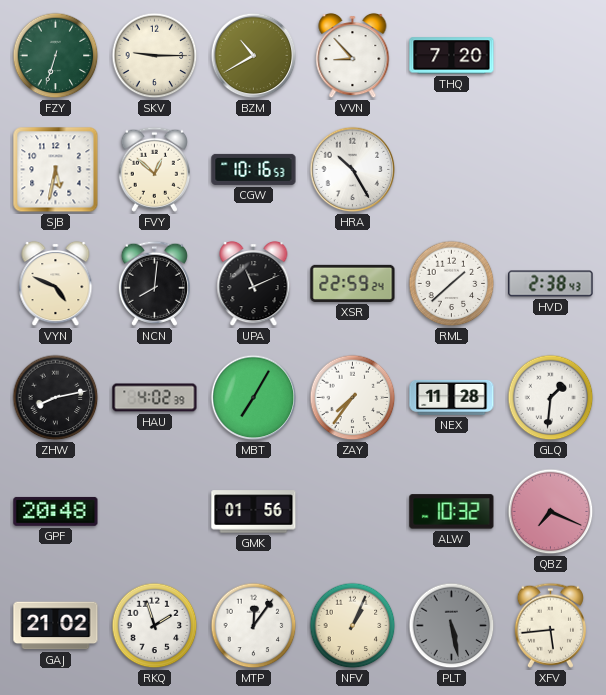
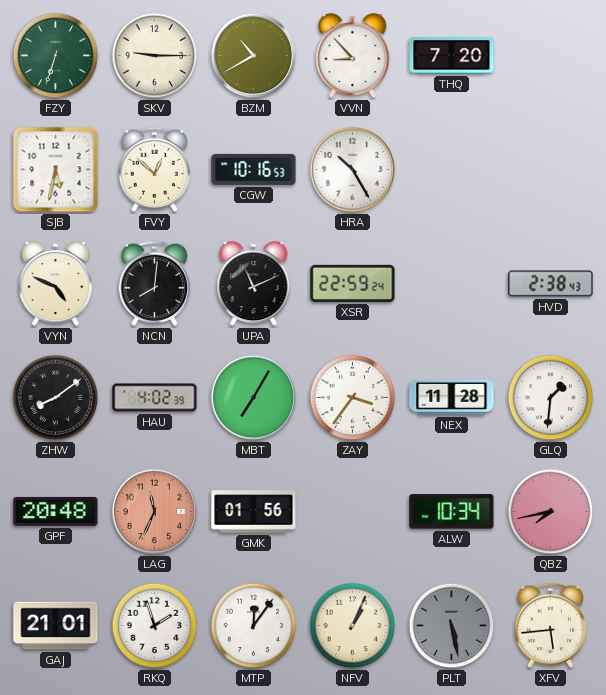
RML: 1:38 -> none
ZHW: 8:13 -> 8:09
ZAY: 7:36 -> 3:36
LAG: none -> 11:34
ALW: 10:32 -> 10:34
QBZ: 7:19 -> 7:43
GAJ: 21:02 -> 21:01
